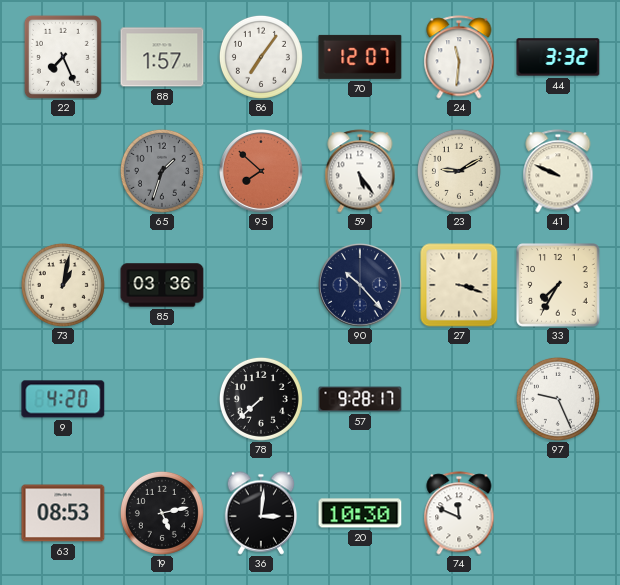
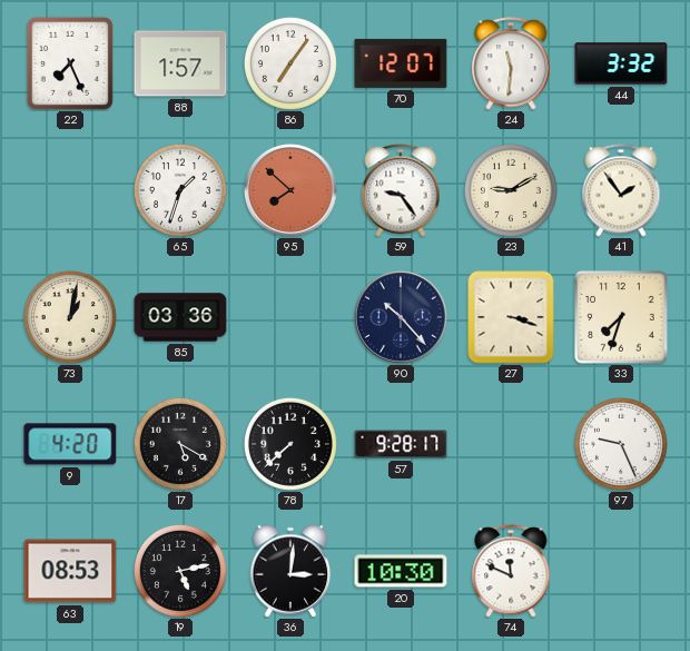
65 dial: grey -> white
59: 5:24 -> 9:24
41: 9:49 -> 1:54
33: 7:35 -> 7:33
17: none -> 5:20
